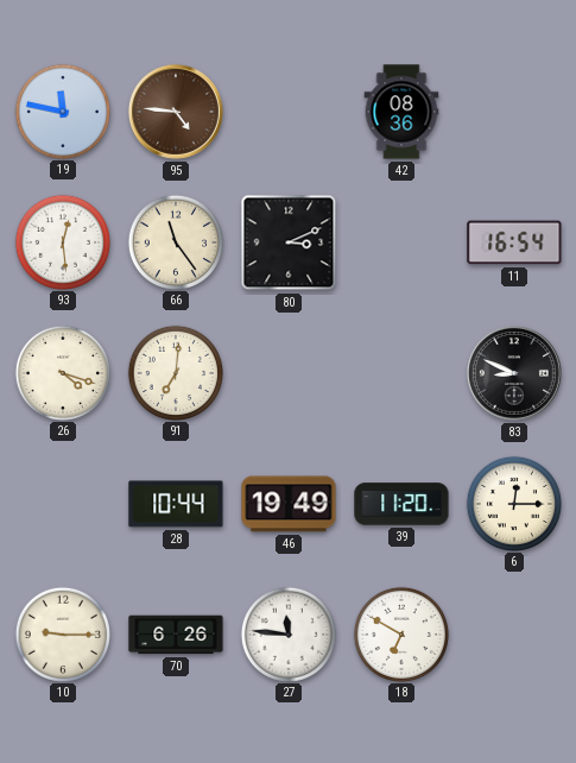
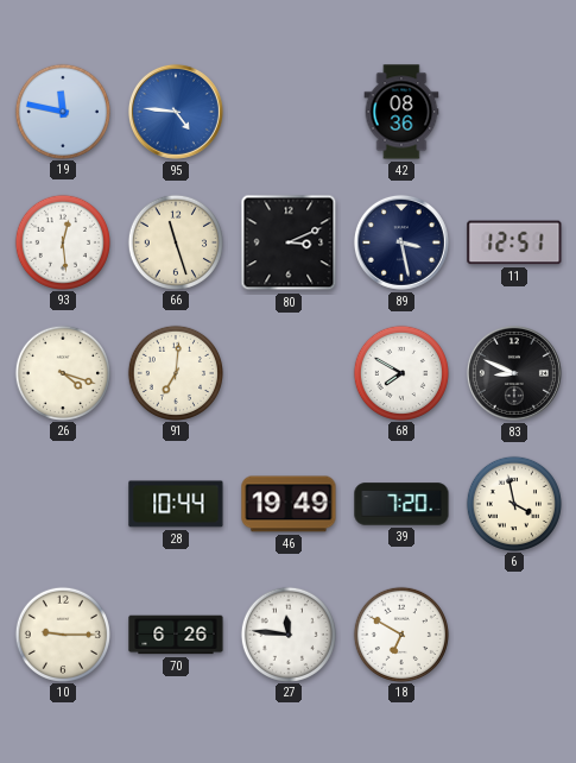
95 dial: brown -> blue
66: 11:24 -> 11:27
89: none -> 3:28
11: 16:54 -> 12:51
68: none -> 7:50
39: 11:20 -> 7:20
6: 12:15 -> 3:58
